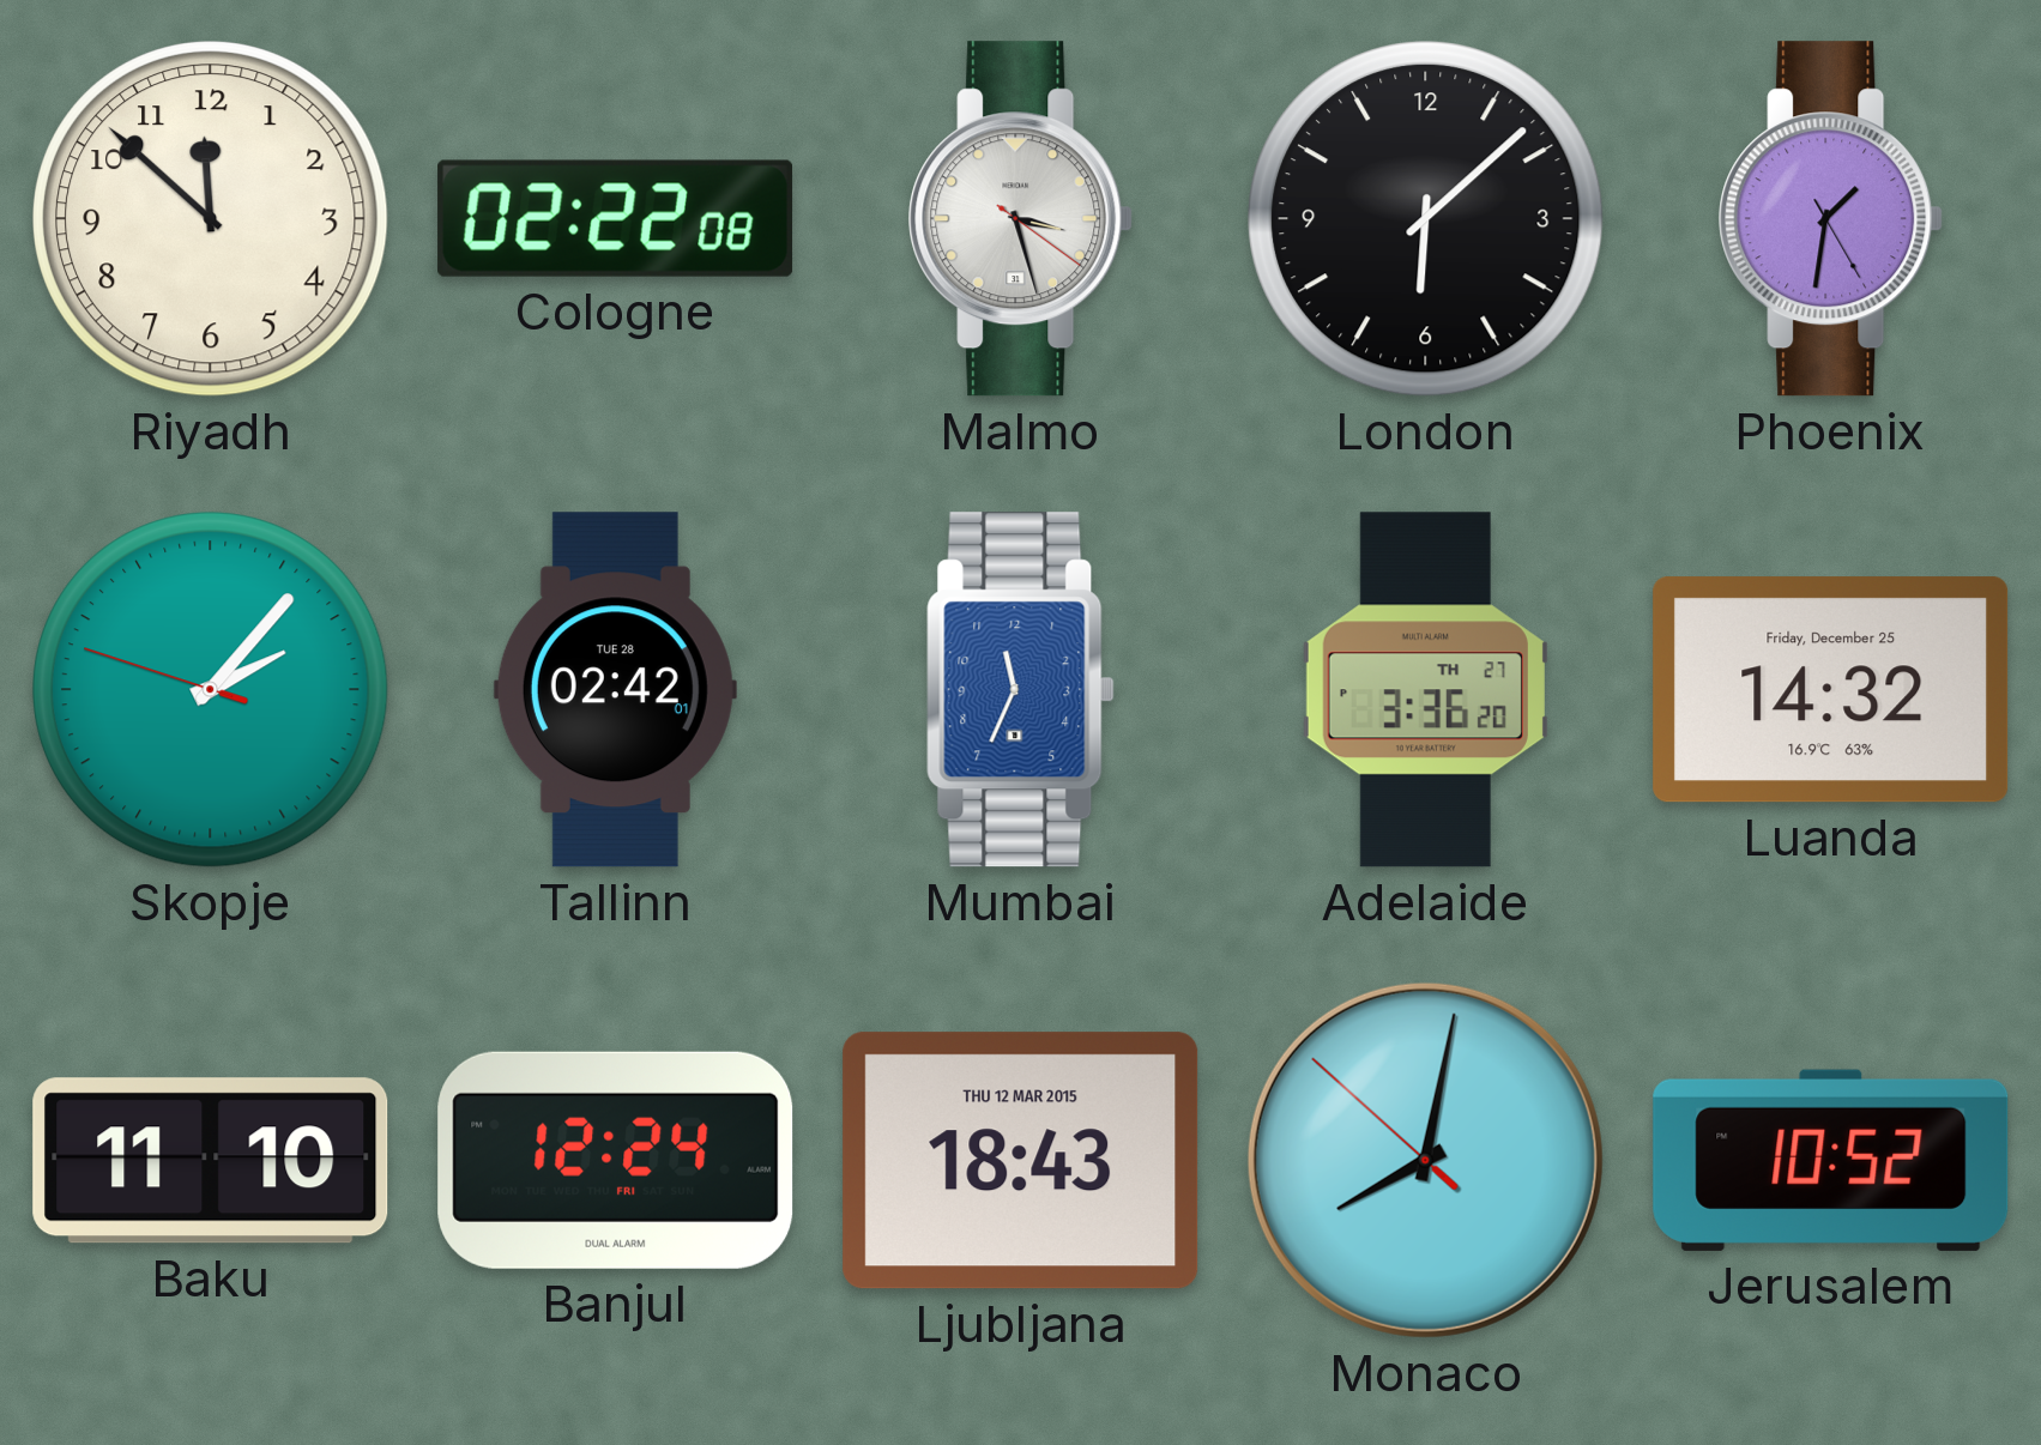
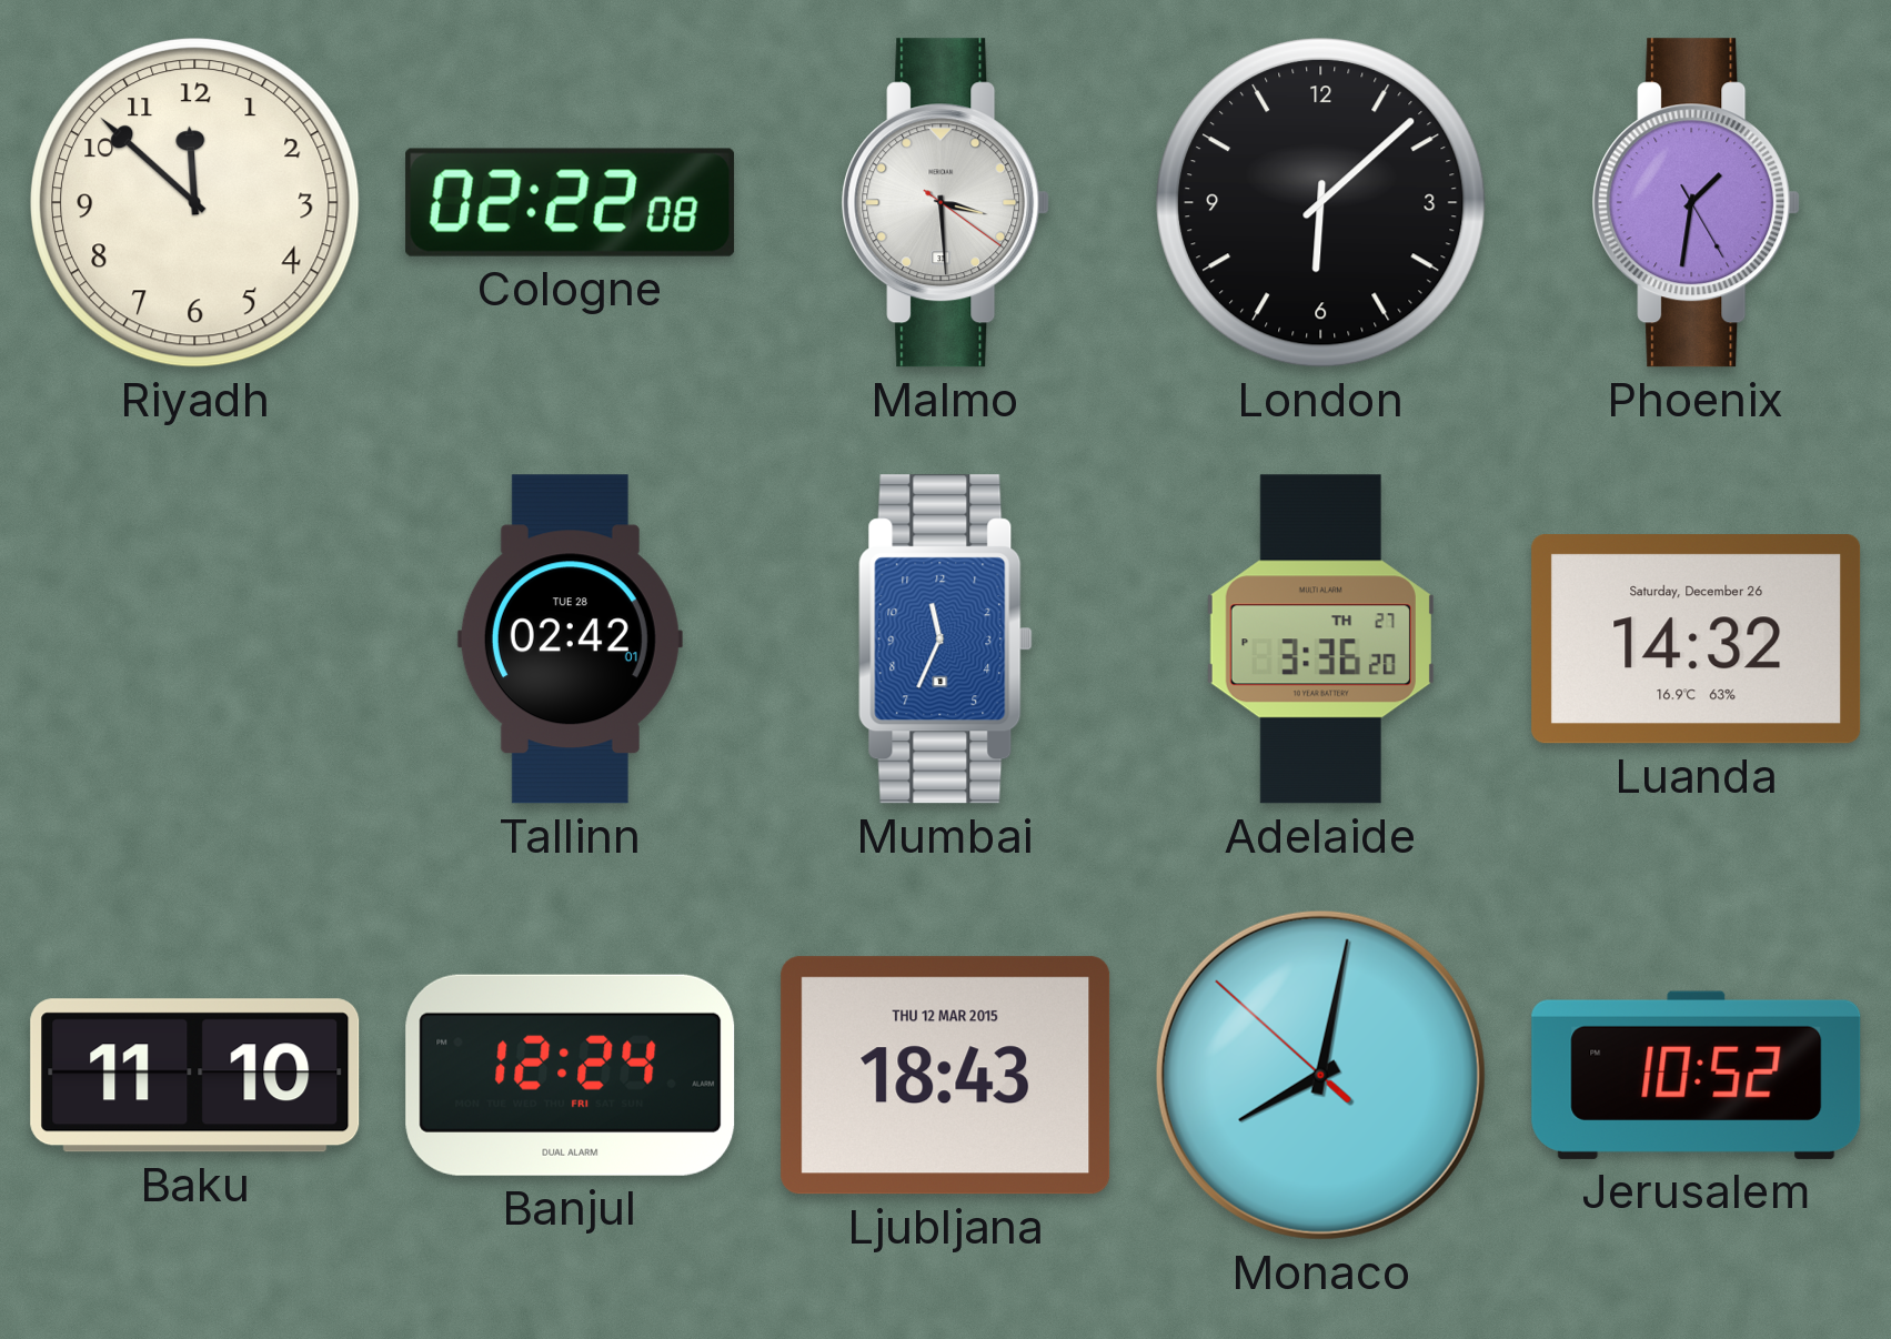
Malmo: 3:27 -> 3:29
Skopje: 2:06 -> none
Luanda date: Friday, December 25 -> Saturday, December 26
